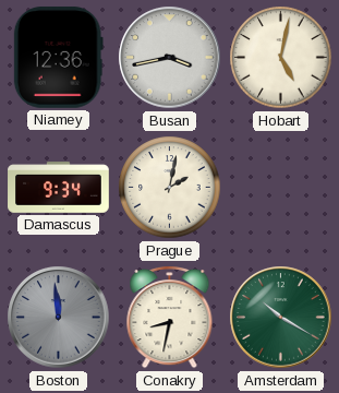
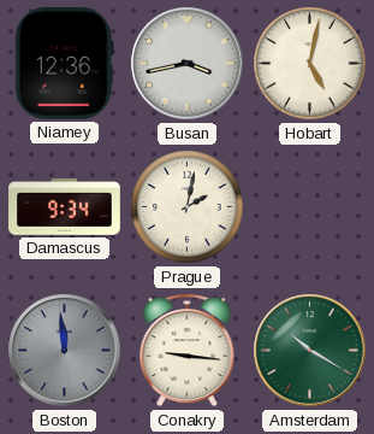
Conakry: 8:32 -> 9:16
